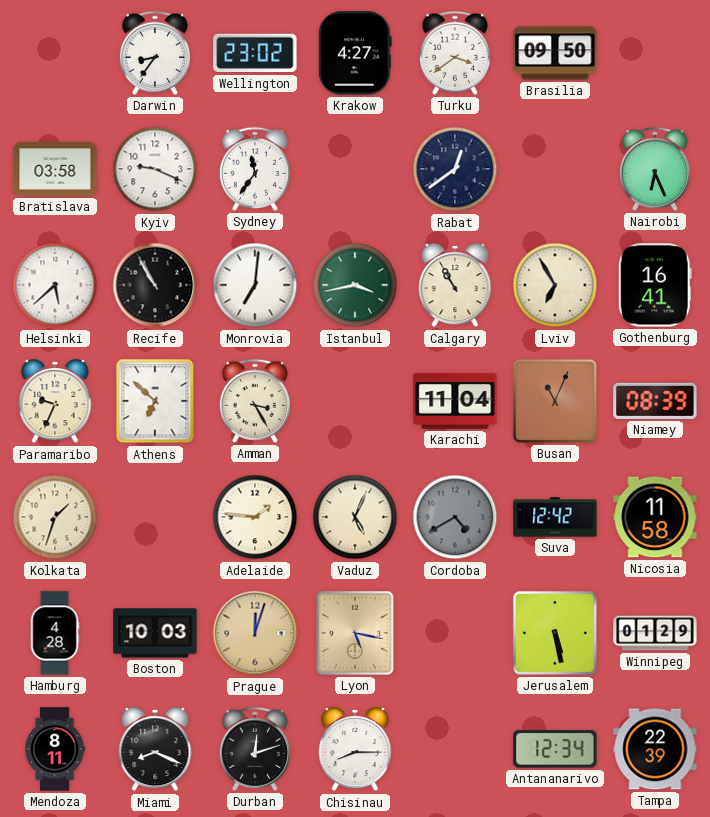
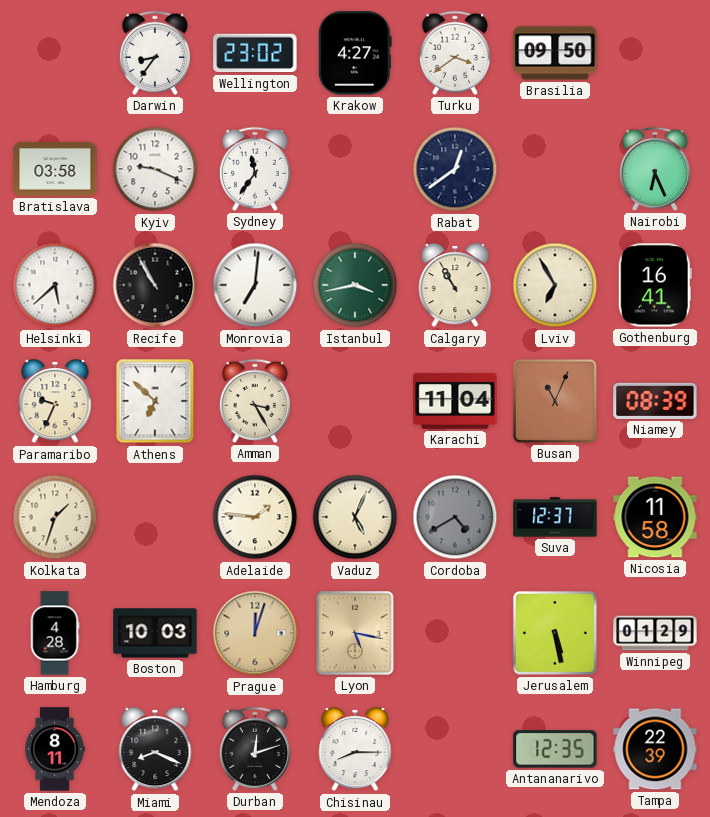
Suva: 12:42 -> 12:37
Antananarivo: 12:34 -> 12:35
